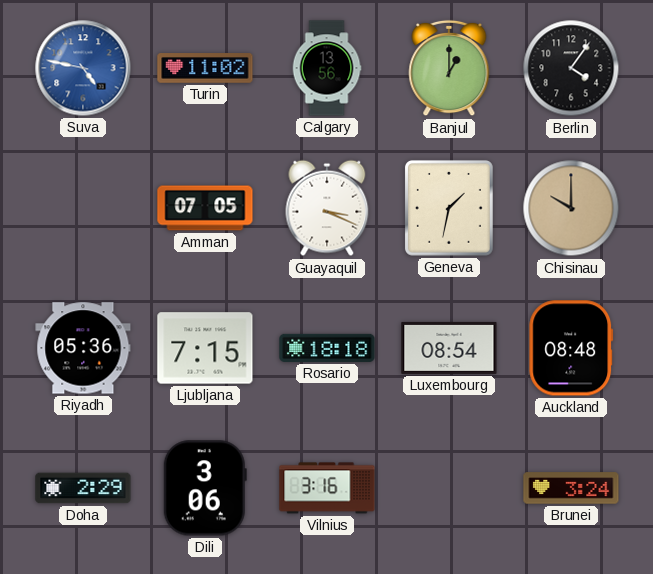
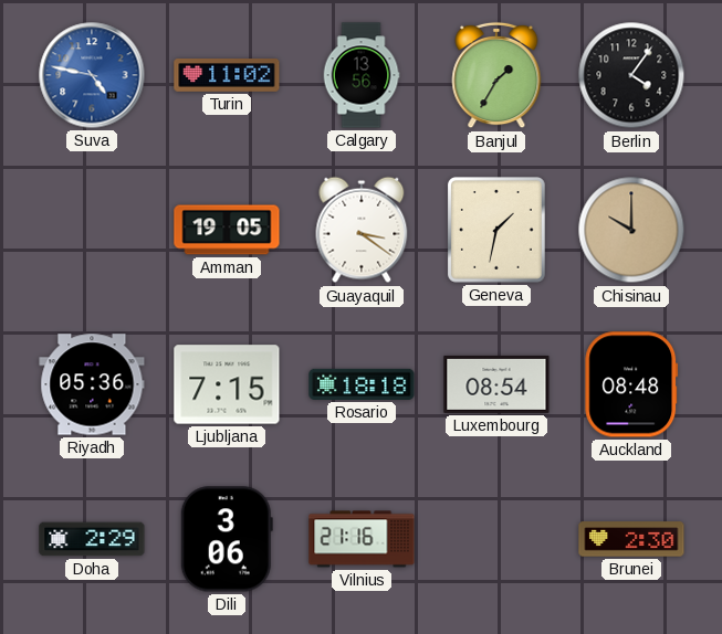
Banjul: 1:00 -> 1:35
Amman: 07:05 -> 19:05
Guayaquil: 3:19 -> 3:21
Vilnius: 3:16 -> 21:16
Brunei: 3:24 -> 2:30
